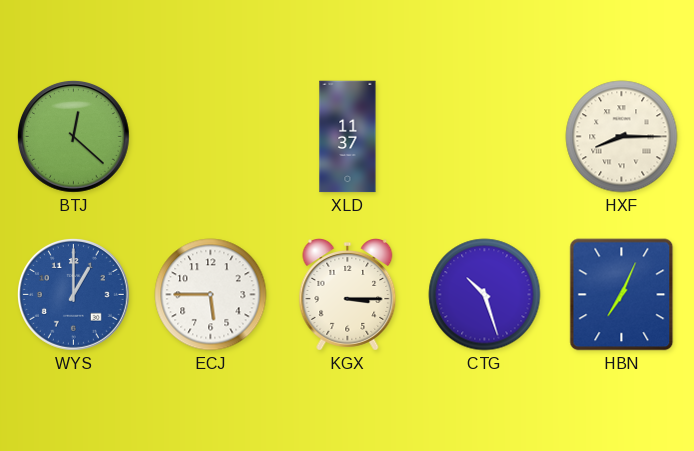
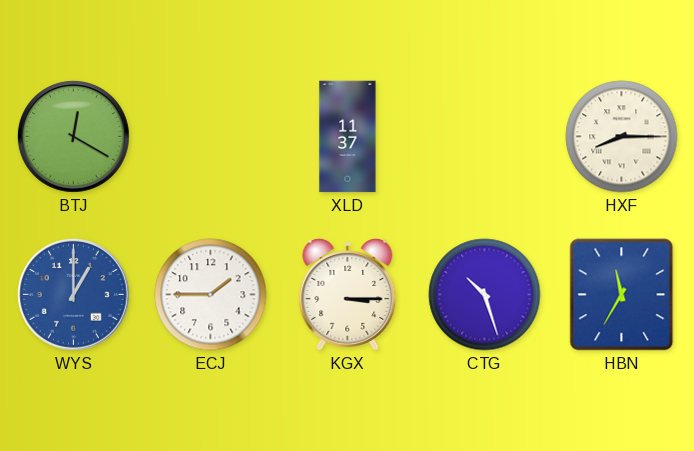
BTJ: 12:22 -> 12:20
ECJ: 5:45 -> 1:45
HBN: 7:04 -> 11:35
